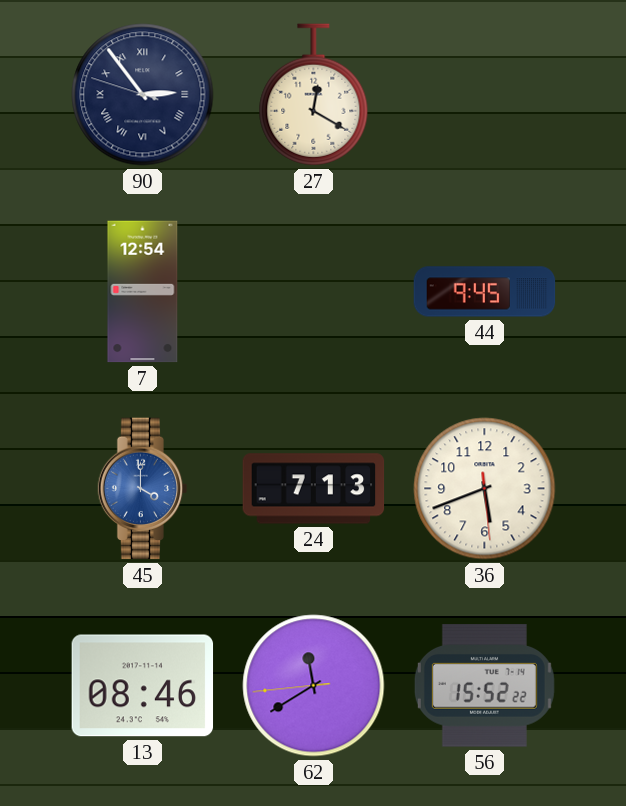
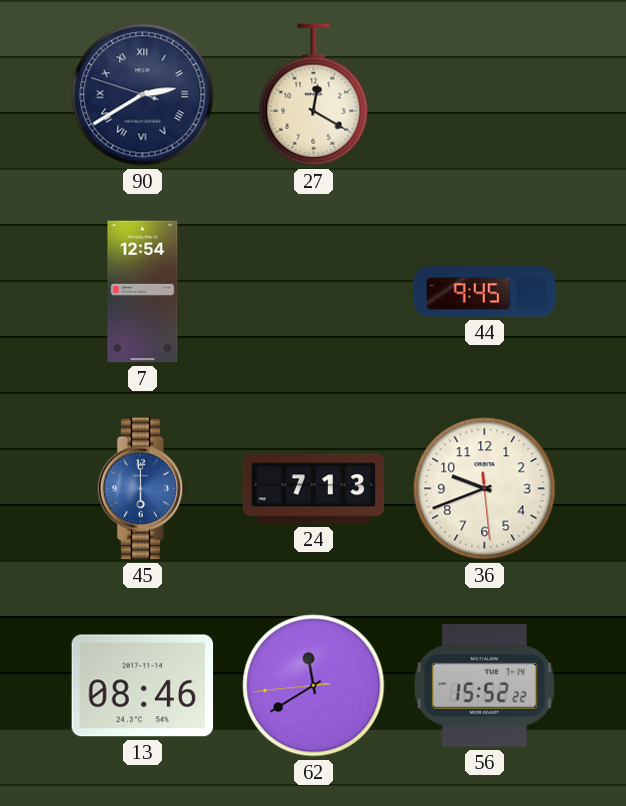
90: 2:53 -> 2:39
45: 4:00 -> 6:00
36: 5:41 -> 9:41
